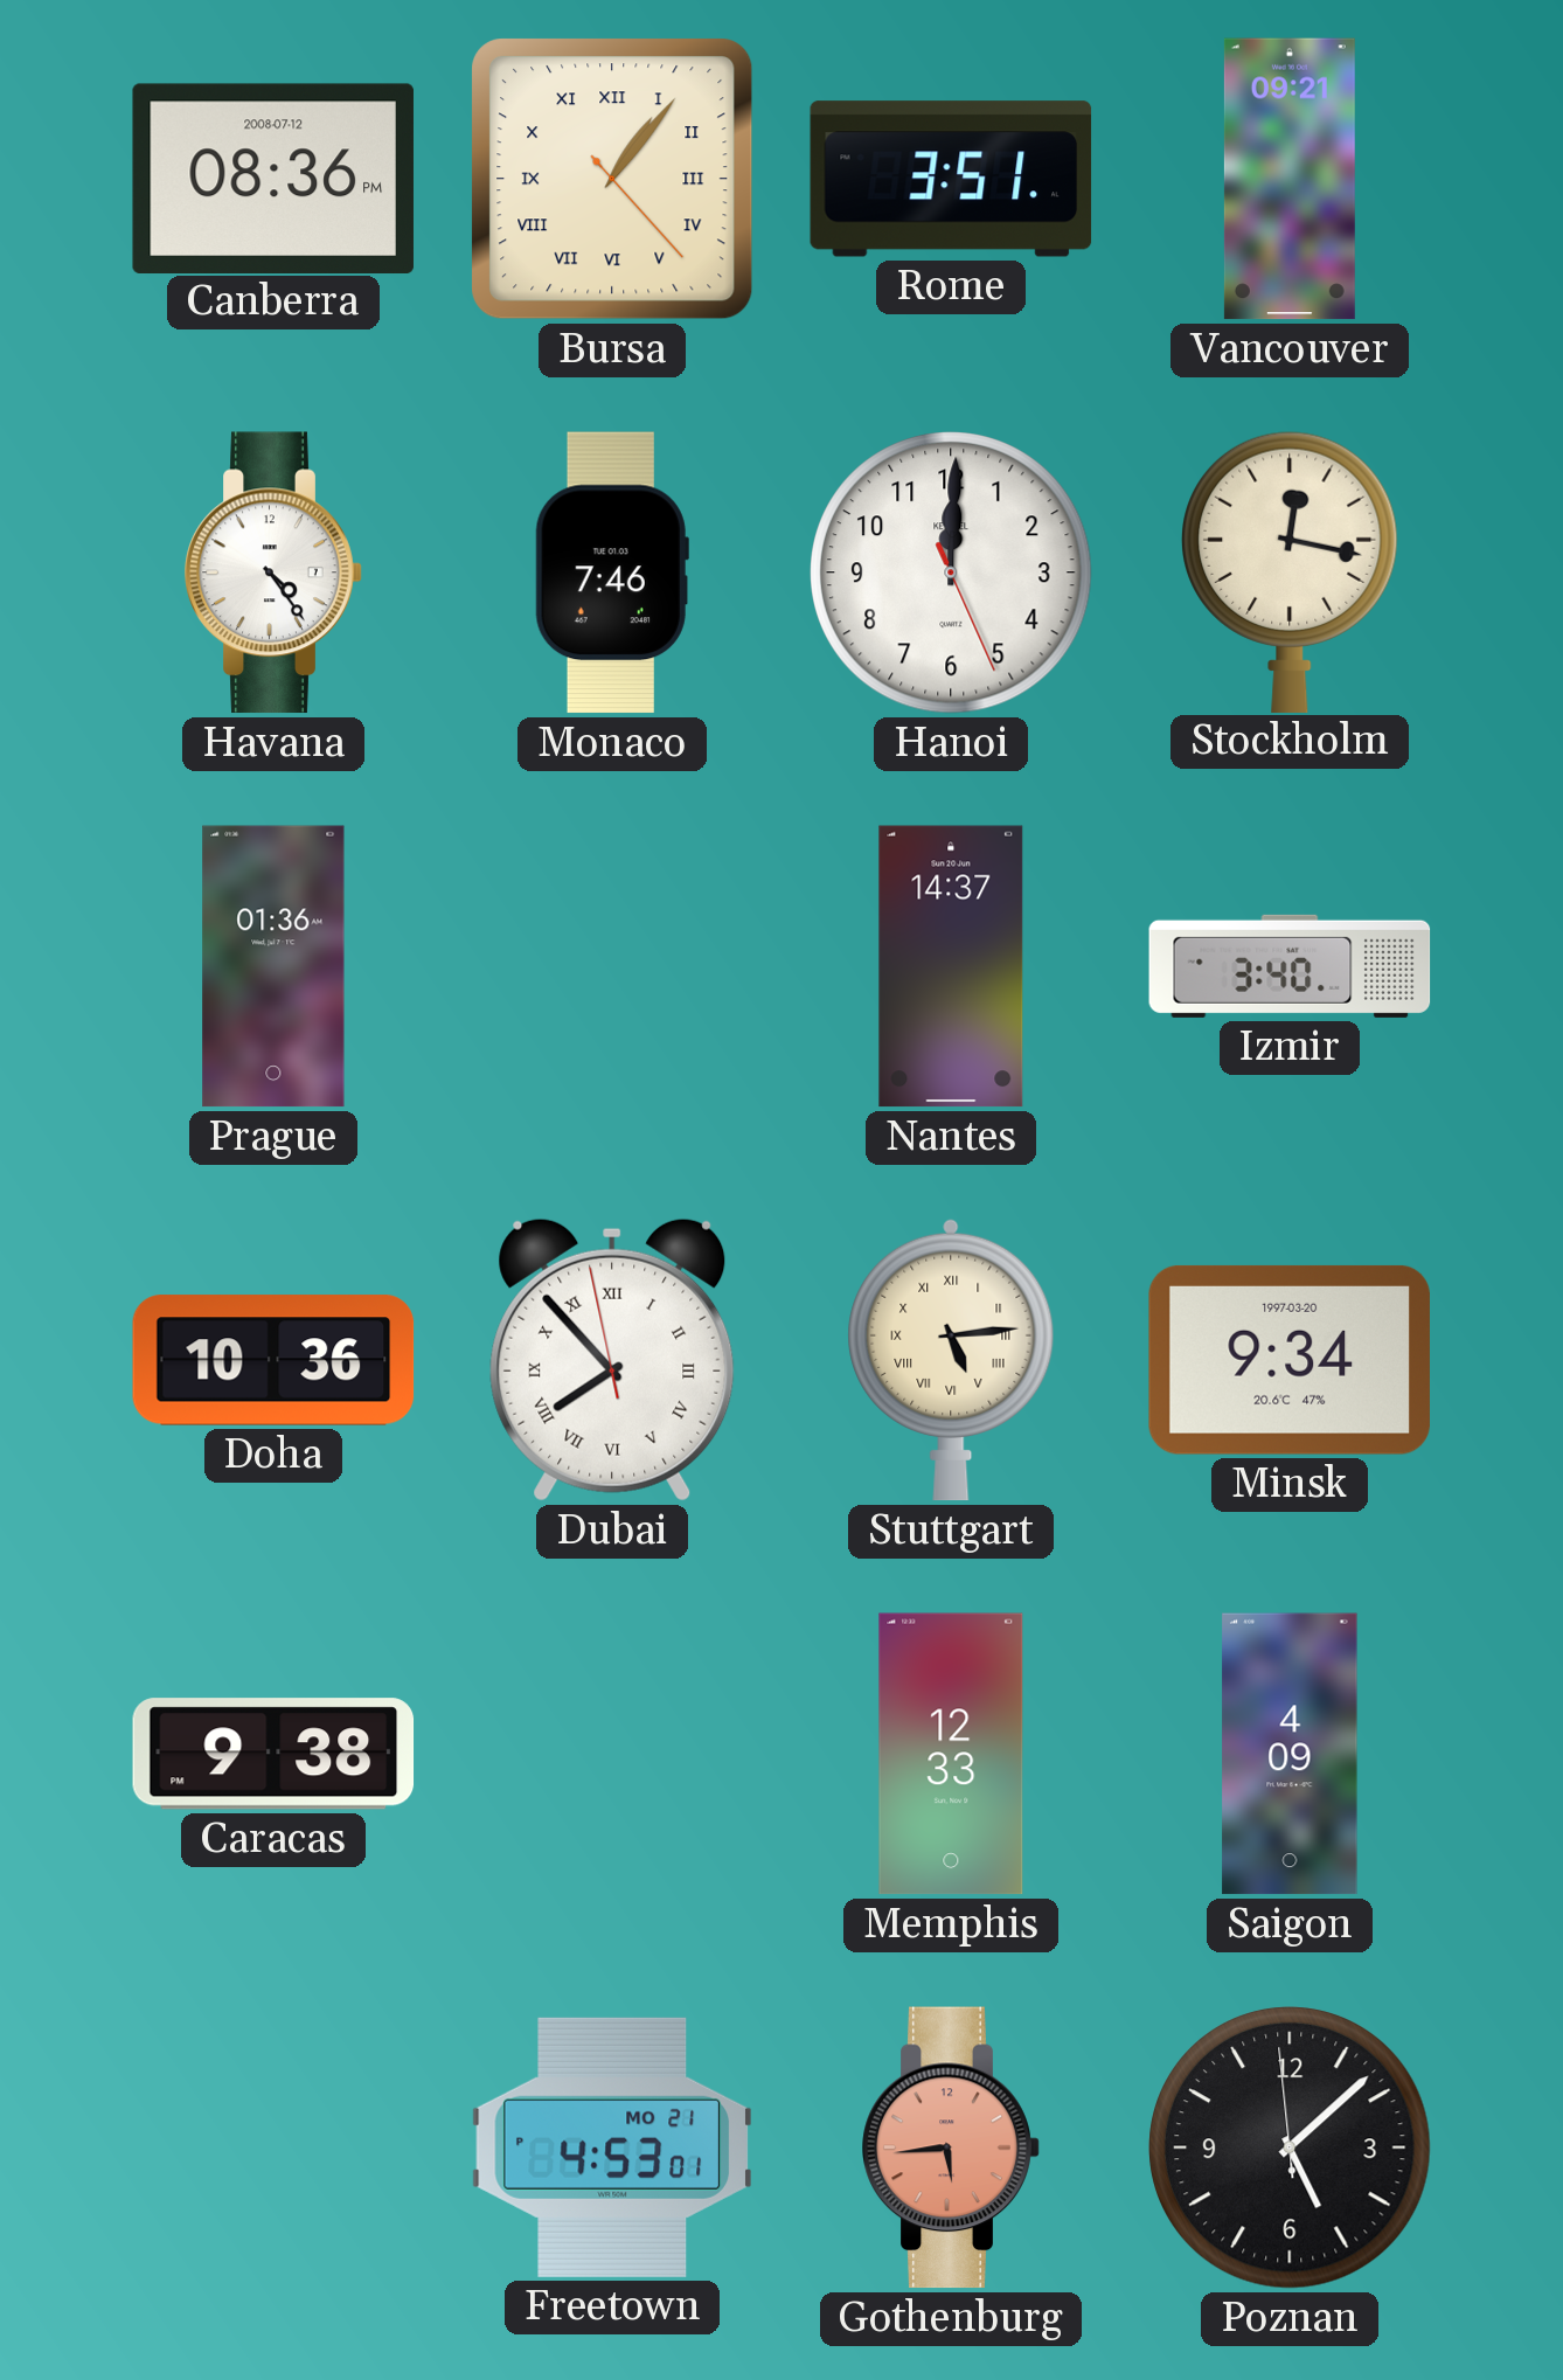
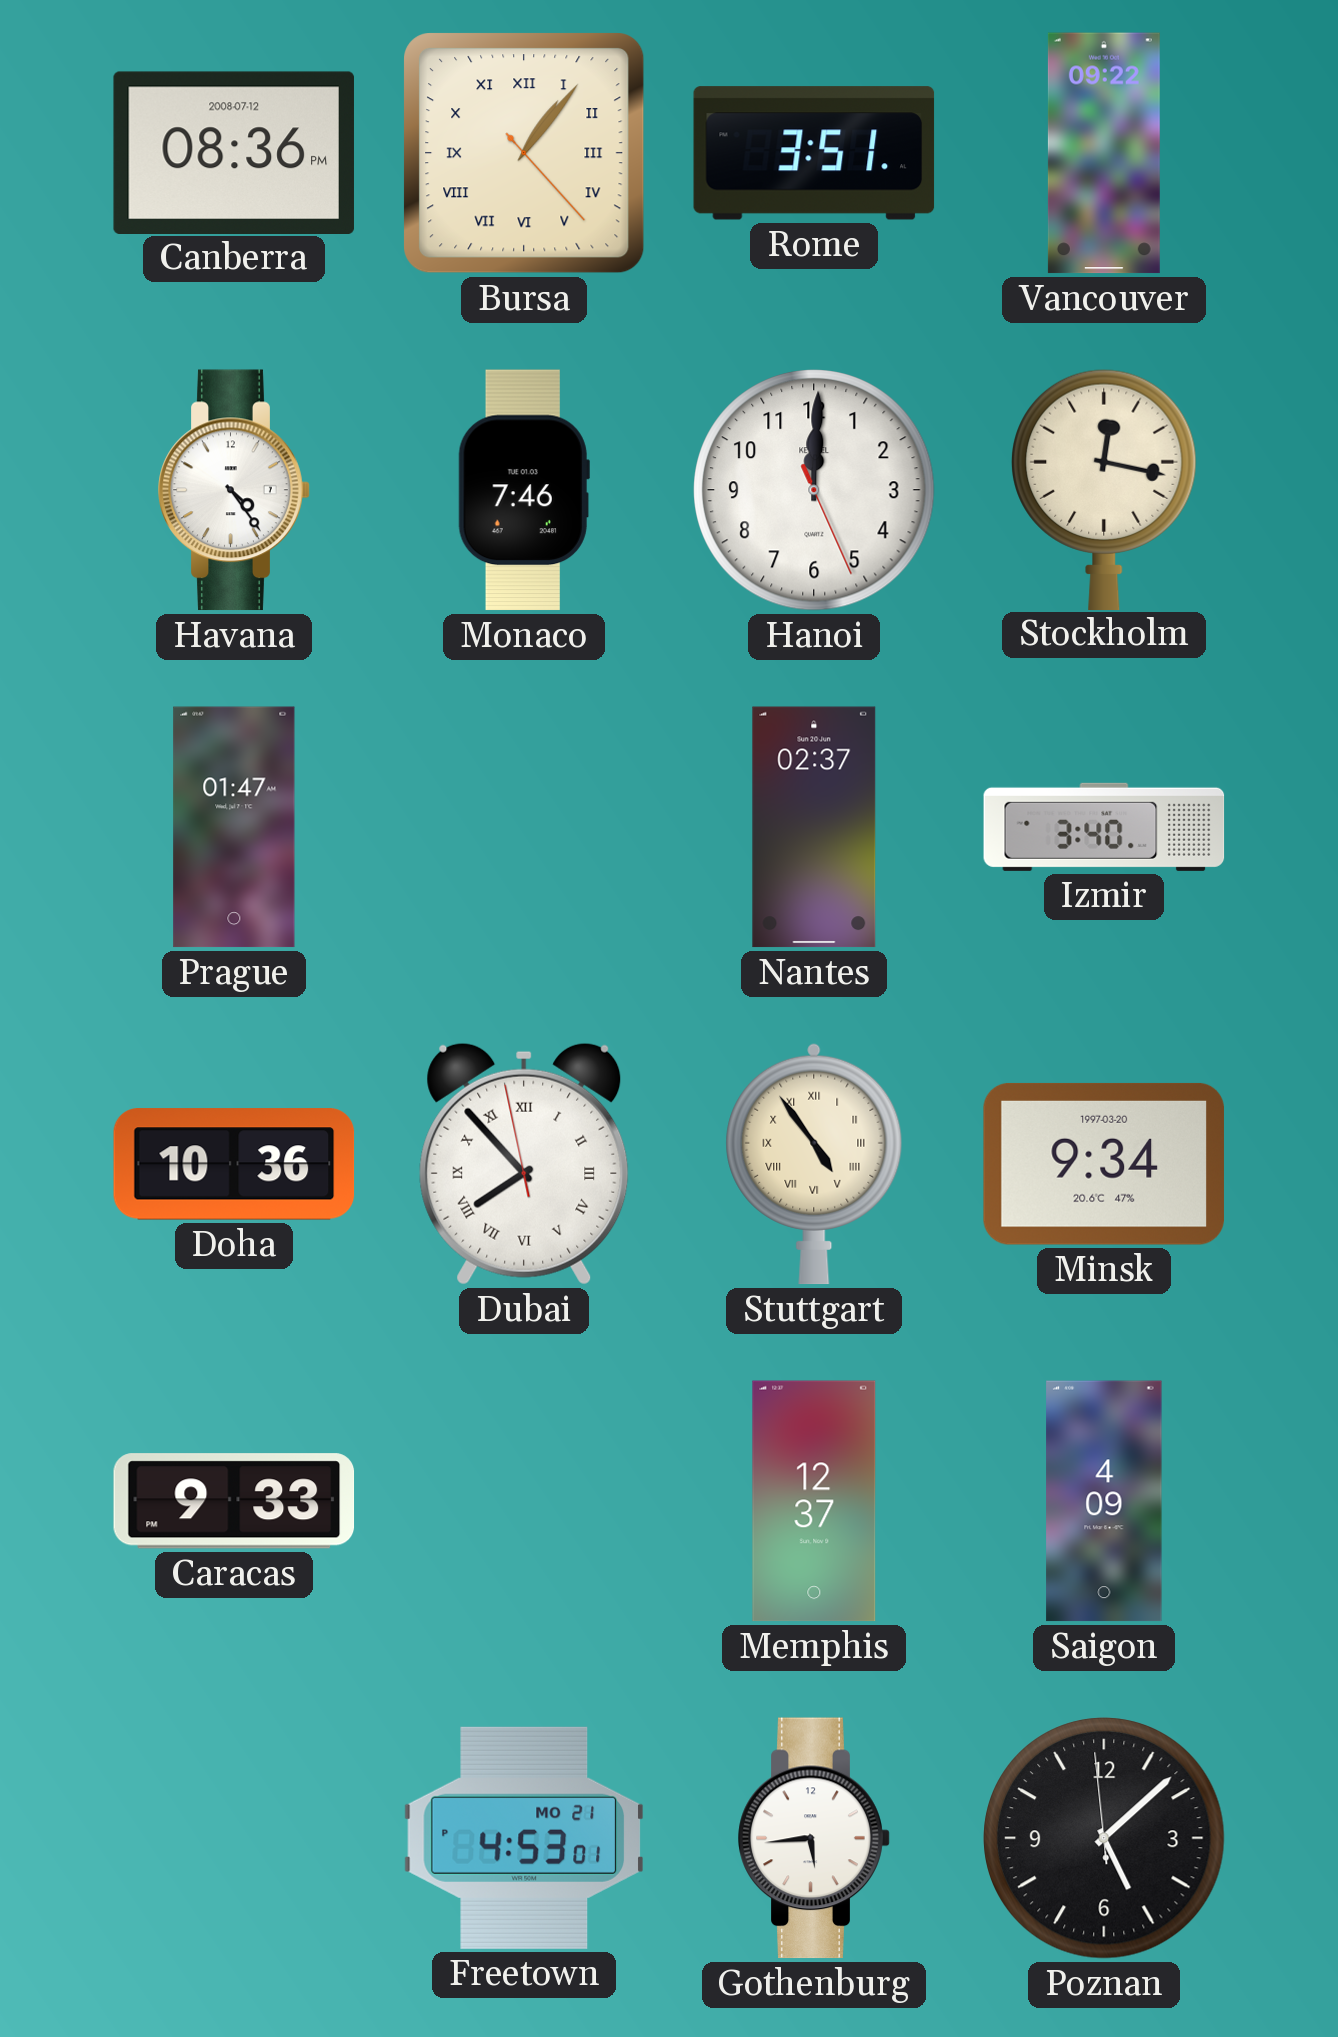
Vancouver: 09:21 -> 09:22
Prague: 01:36 -> 01:47
Nantes: 14:37 -> 02:37
Stuttgart: 5:14 -> 4:54
Caracas: 9:38 -> 9:33
Memphis: 12:33 -> 12:37
Gothenburg dial: salmon -> white
